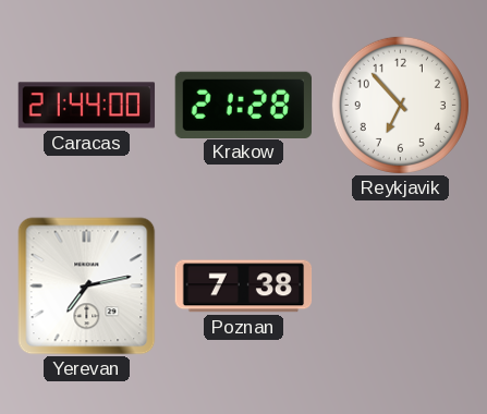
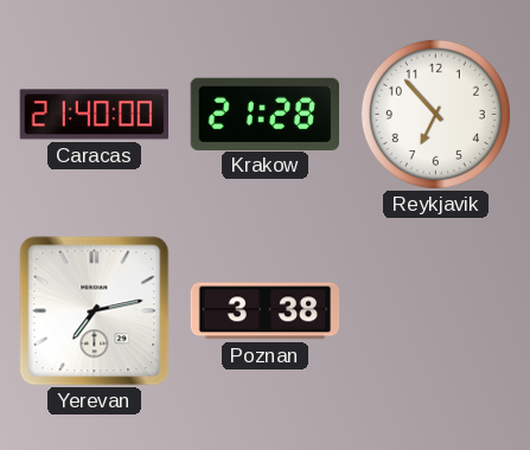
Caracas: 21:44 -> 21:40
Poznan: 7:38 -> 3:38
